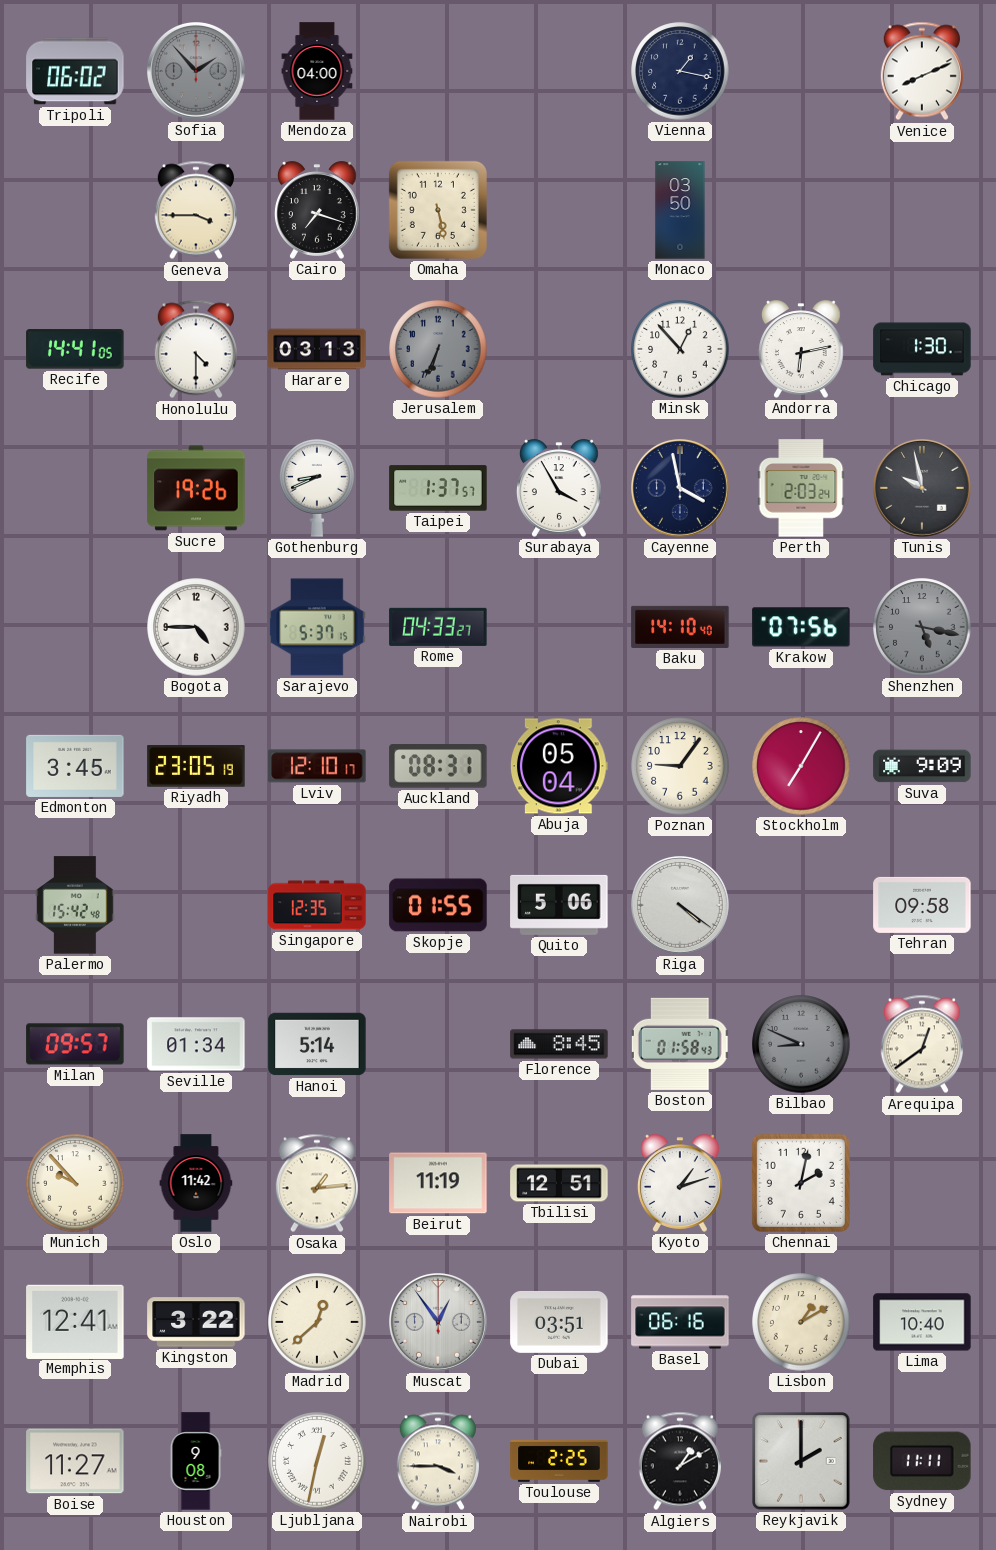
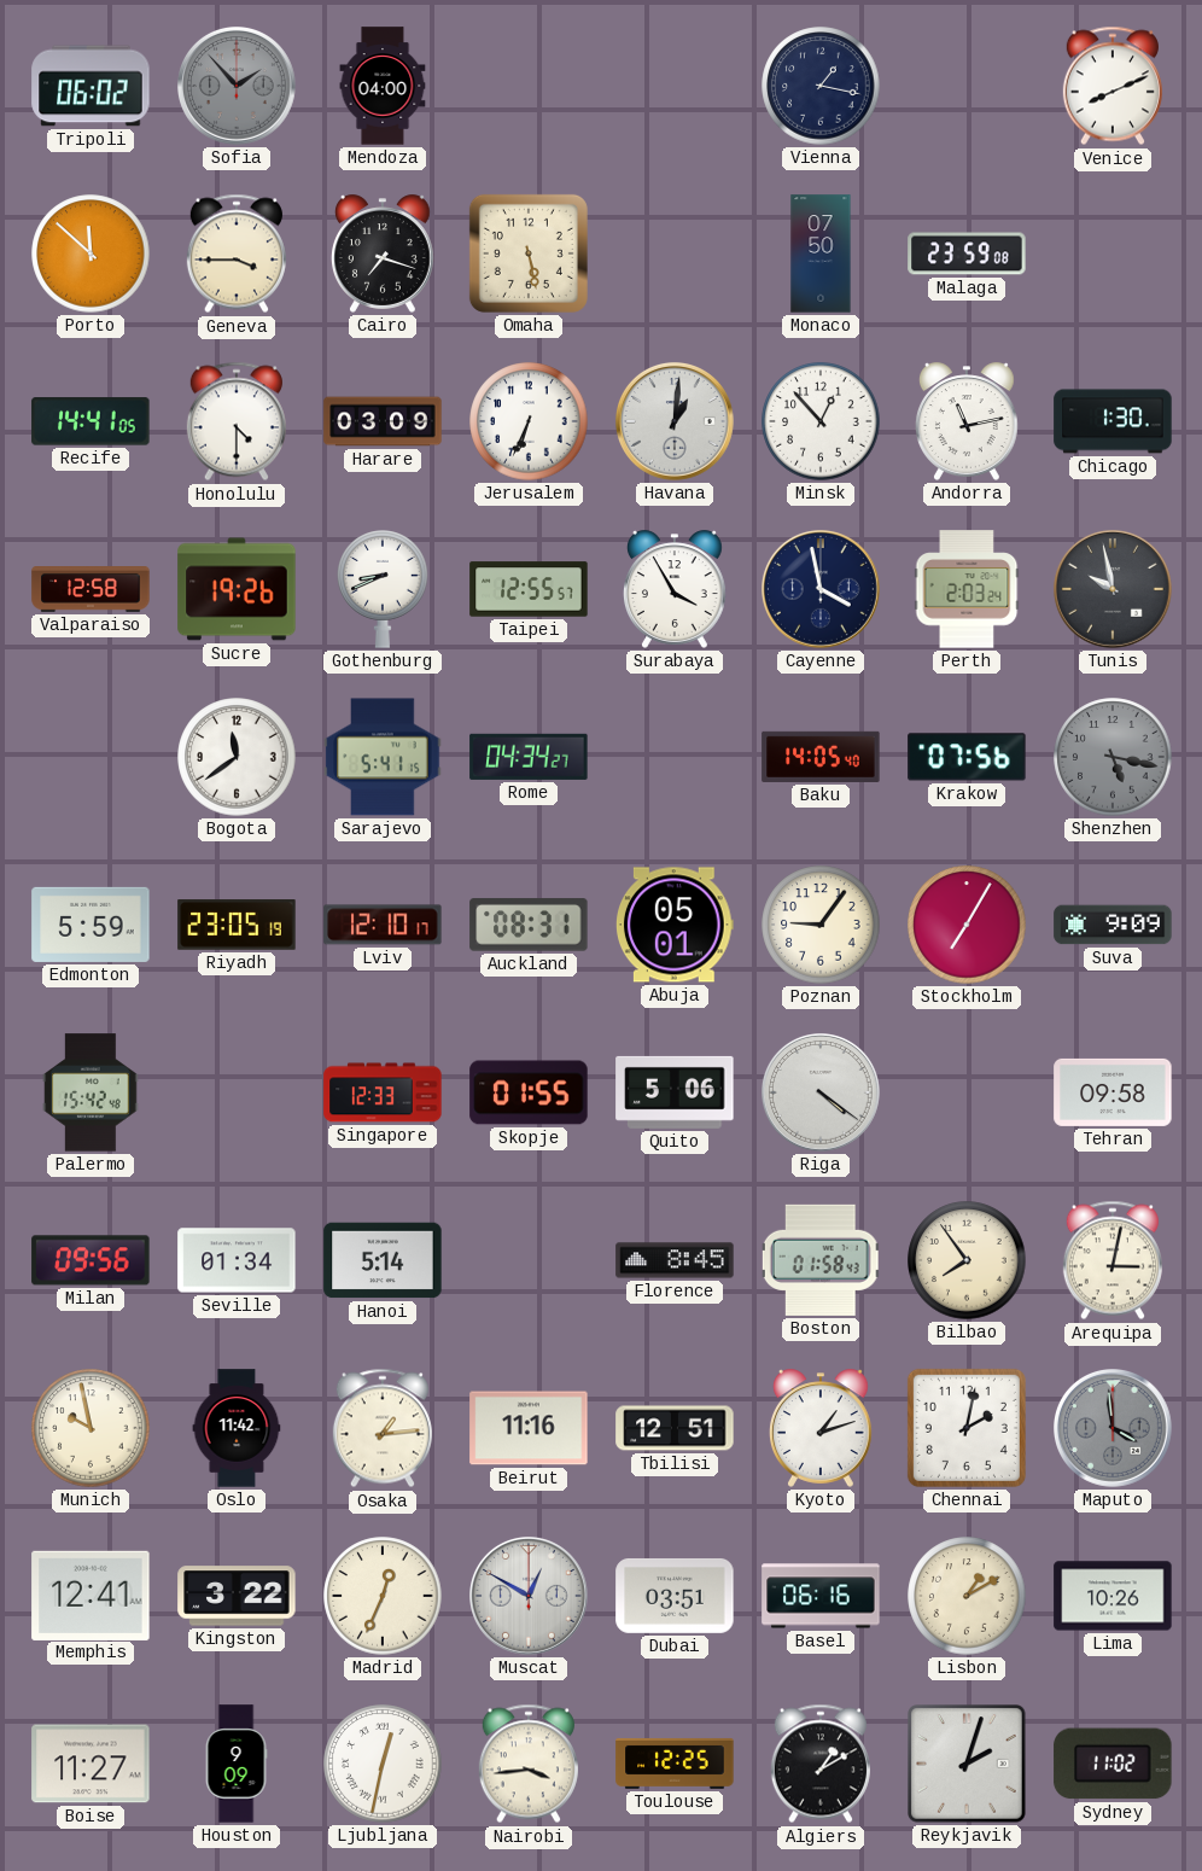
Porto: none -> 11:52
Monaco: 03:50 -> 07:50
Malaga: none -> 23:59
Harare: 03:13 -> 03:09
Jerusalem dial: grey -> white
Havana: none -> 1:01
Andorra: 6:13 -> 11:13
Valparaiso: none -> 12:58
Taipei: 1:37 -> 12:55
Bogota: 4:45 -> 11:39
Sarajevo: 5:37 -> 5:41
Rome: 04:33 -> 04:34
Baku: 14:10 -> 14:05
Edmonton: 3:45 -> 5:59
Abuja: 05:04 -> 05:01
Singapore: 12:35 -> 12:33
Milan: 09:57 -> 09:56
Bilbao: 8:49 -> 7:54
Bilbao dial: grey -> cream
Arequipa: 12:39 -> 3:02
Munich: 9:53 -> 9:58
Beirut: 11:19 -> 11:16
Maputo: none -> 3:59
Madrid: 12:38 -> 12:34
Muscat: 12:54 -> 12:50
Lima: 10:40 -> 10:26
Houston: 9:08 -> 9:09
Nairobi: 3:45 -> 3:44
Toulouse: 2:25 -> 12:25
Reykjavik: 2:00 -> 2:03
Sydney: 11:11 -> 11:02
